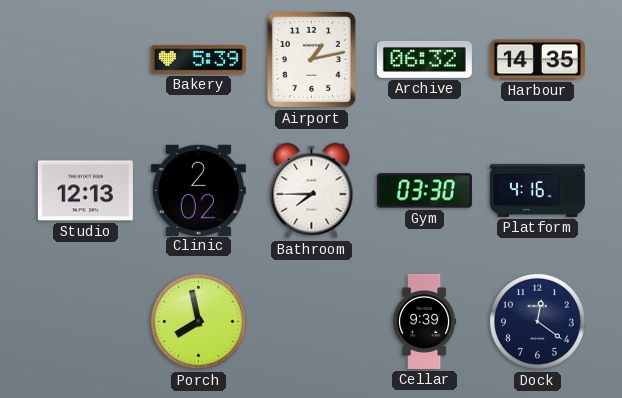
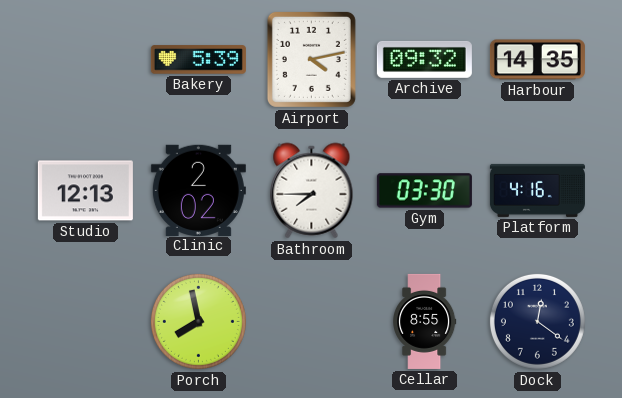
Airport: 1:13 -> 4:13
Archive: 06:32 -> 09:32
Cellar: 9:39 -> 8:55
